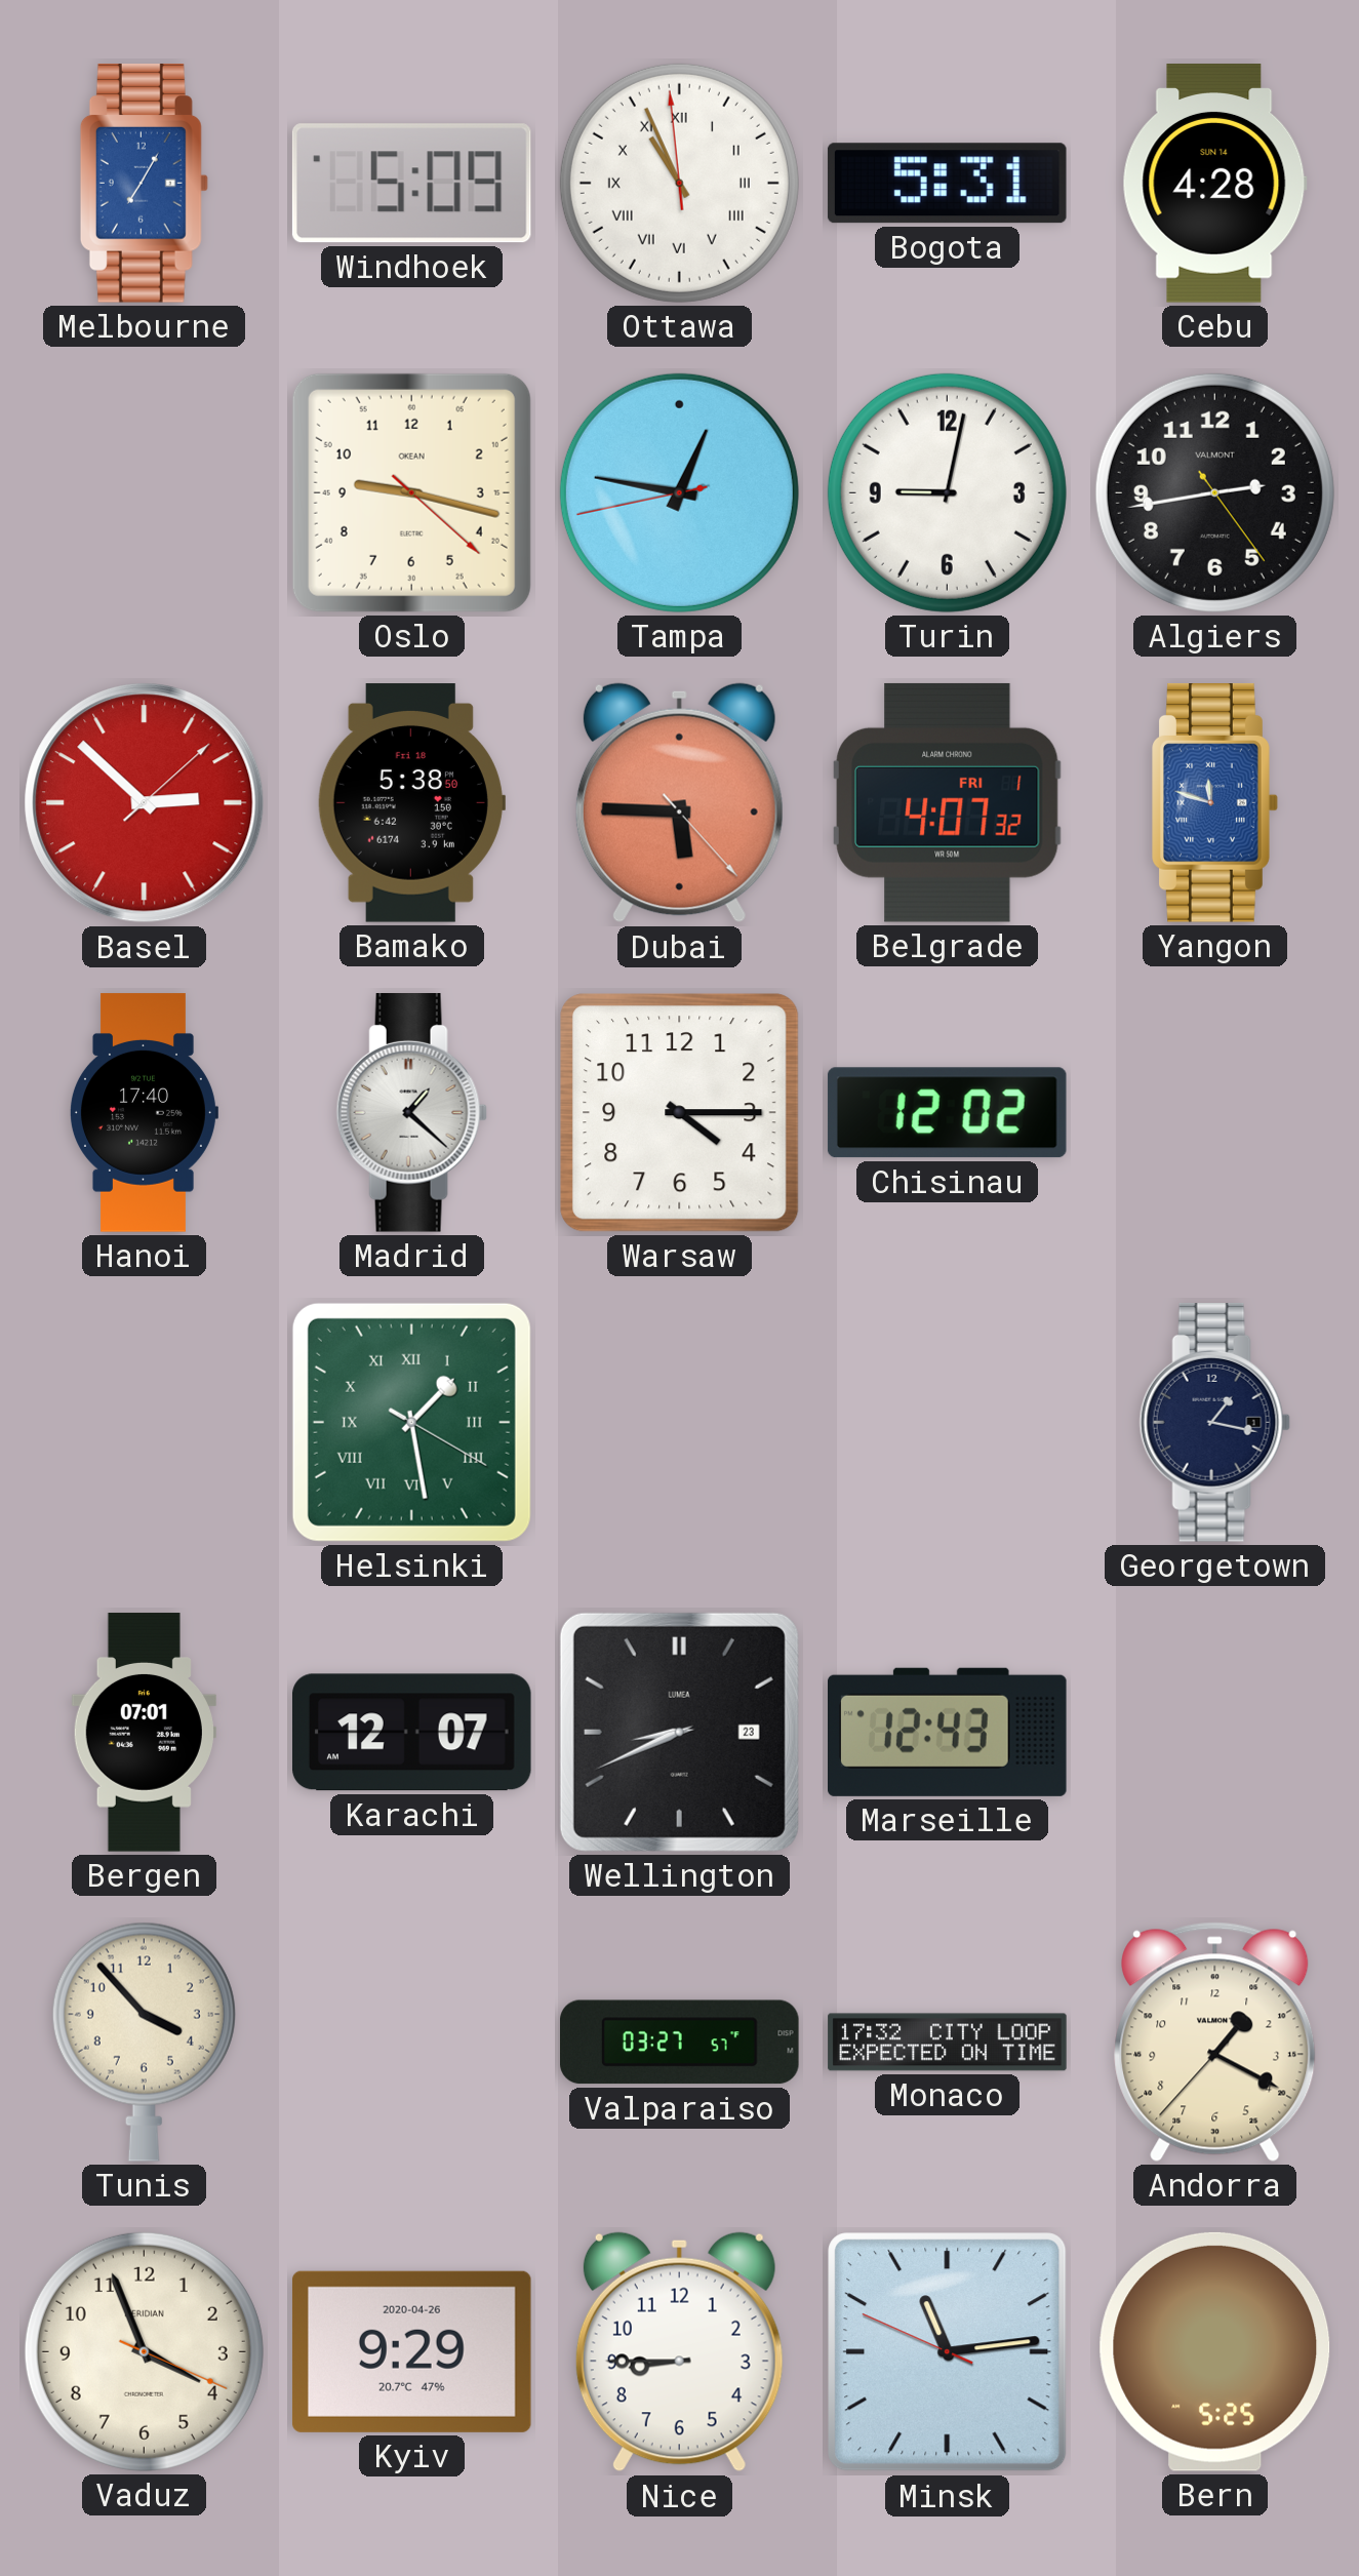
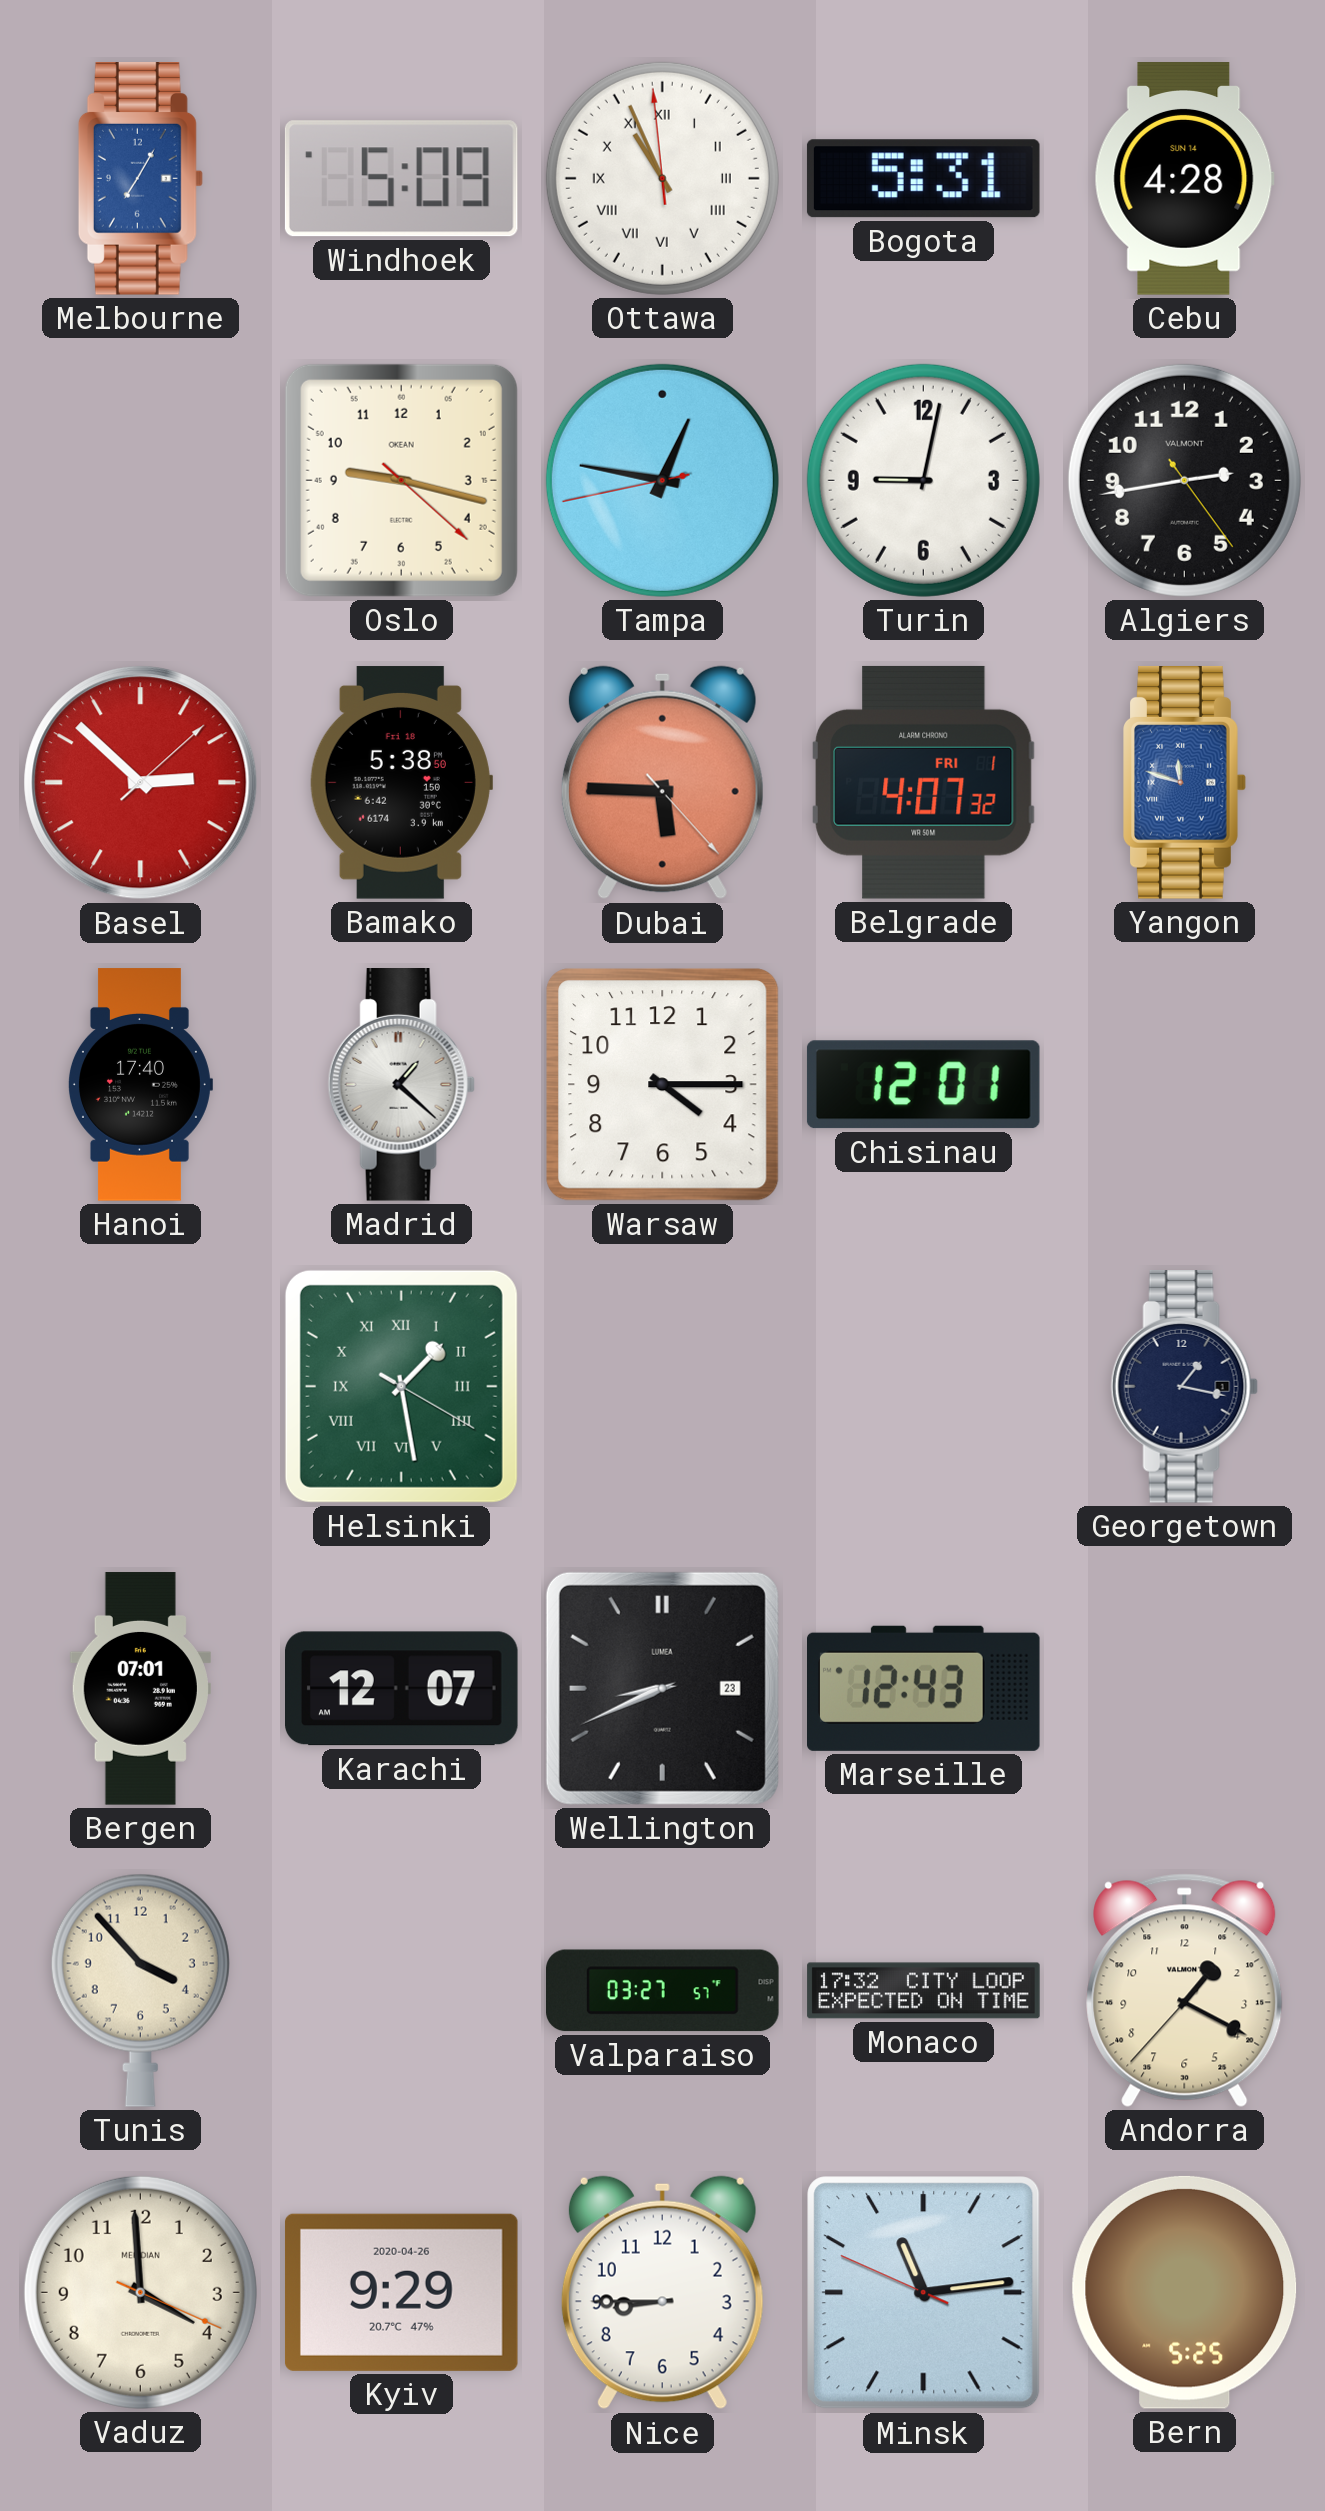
Chisinau: 12:02 -> 12:01
Vaduz: 3:56 -> 3:59
